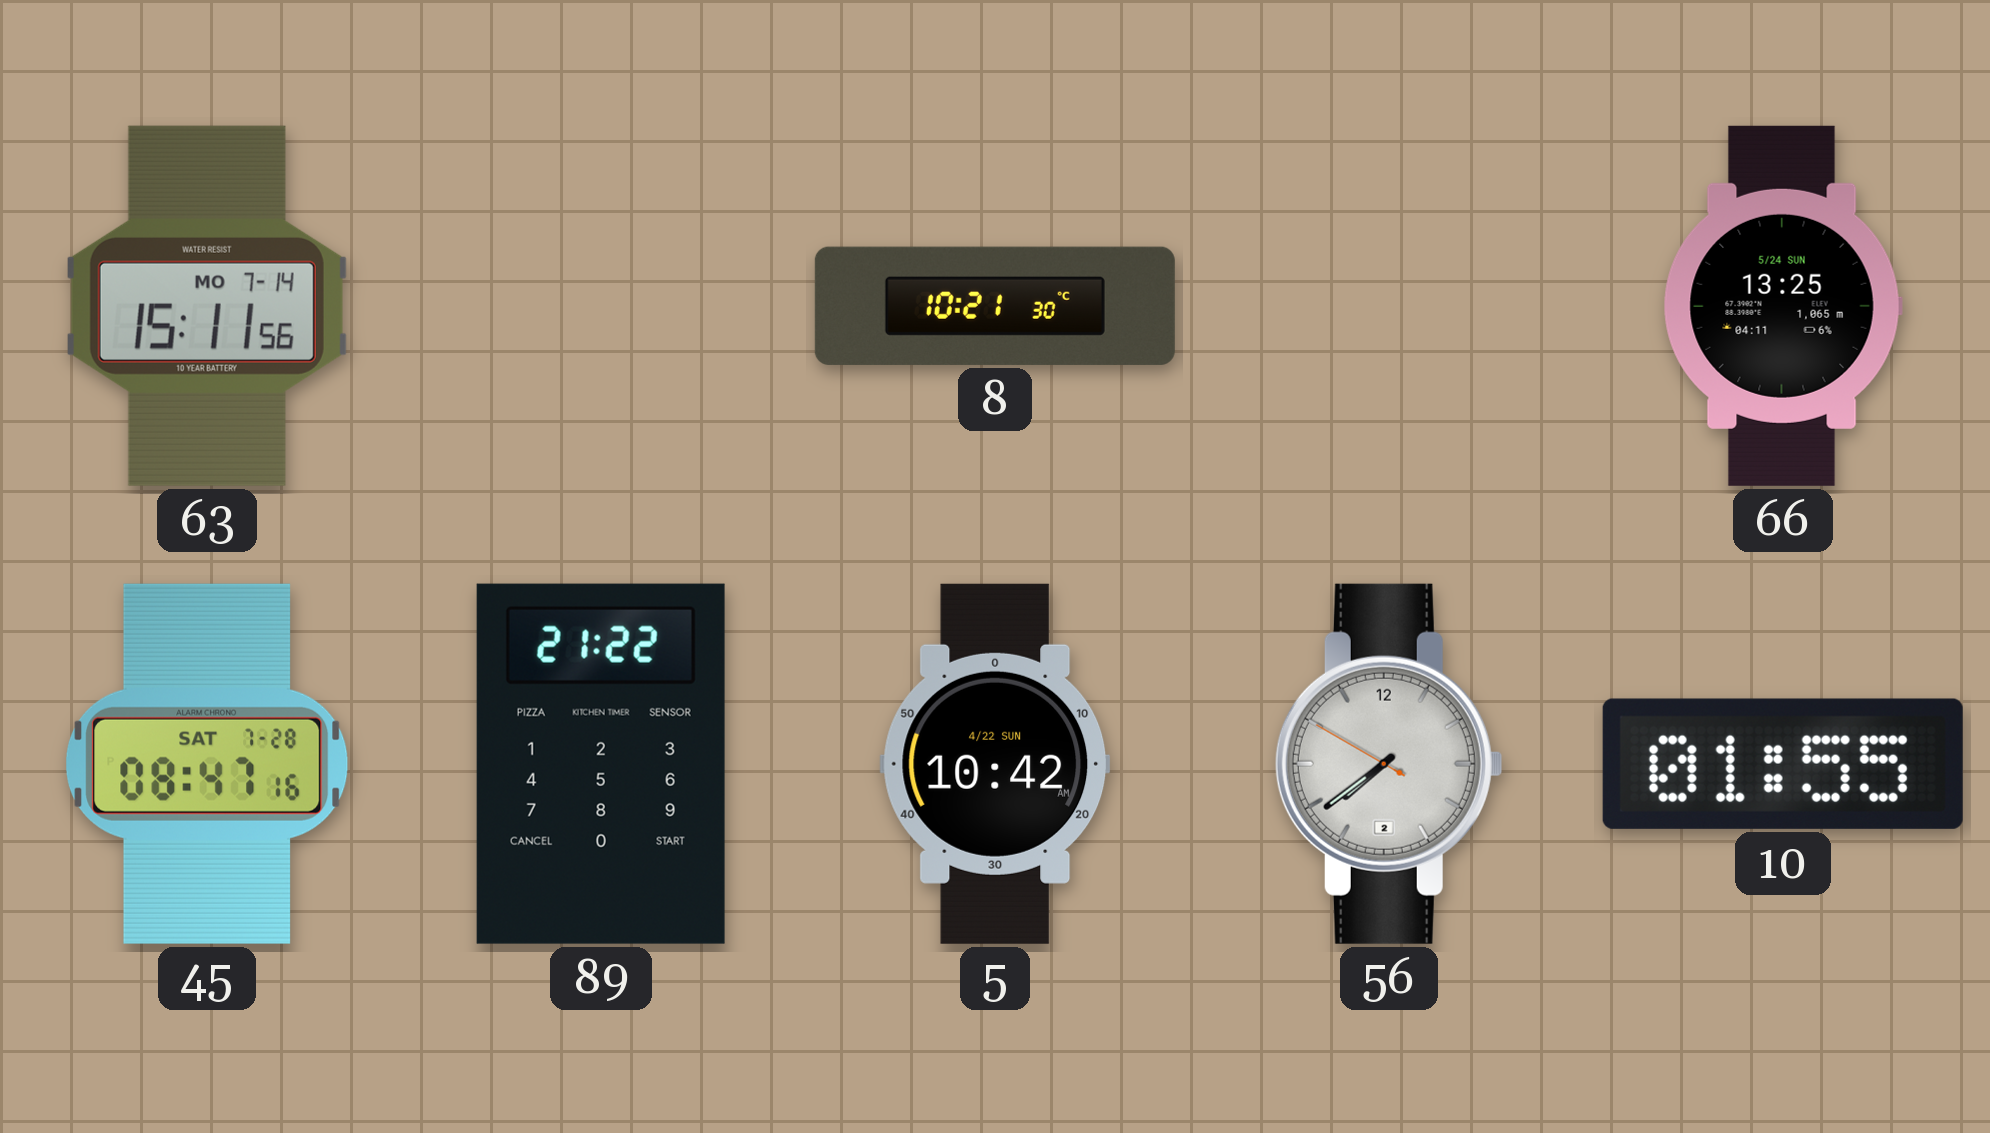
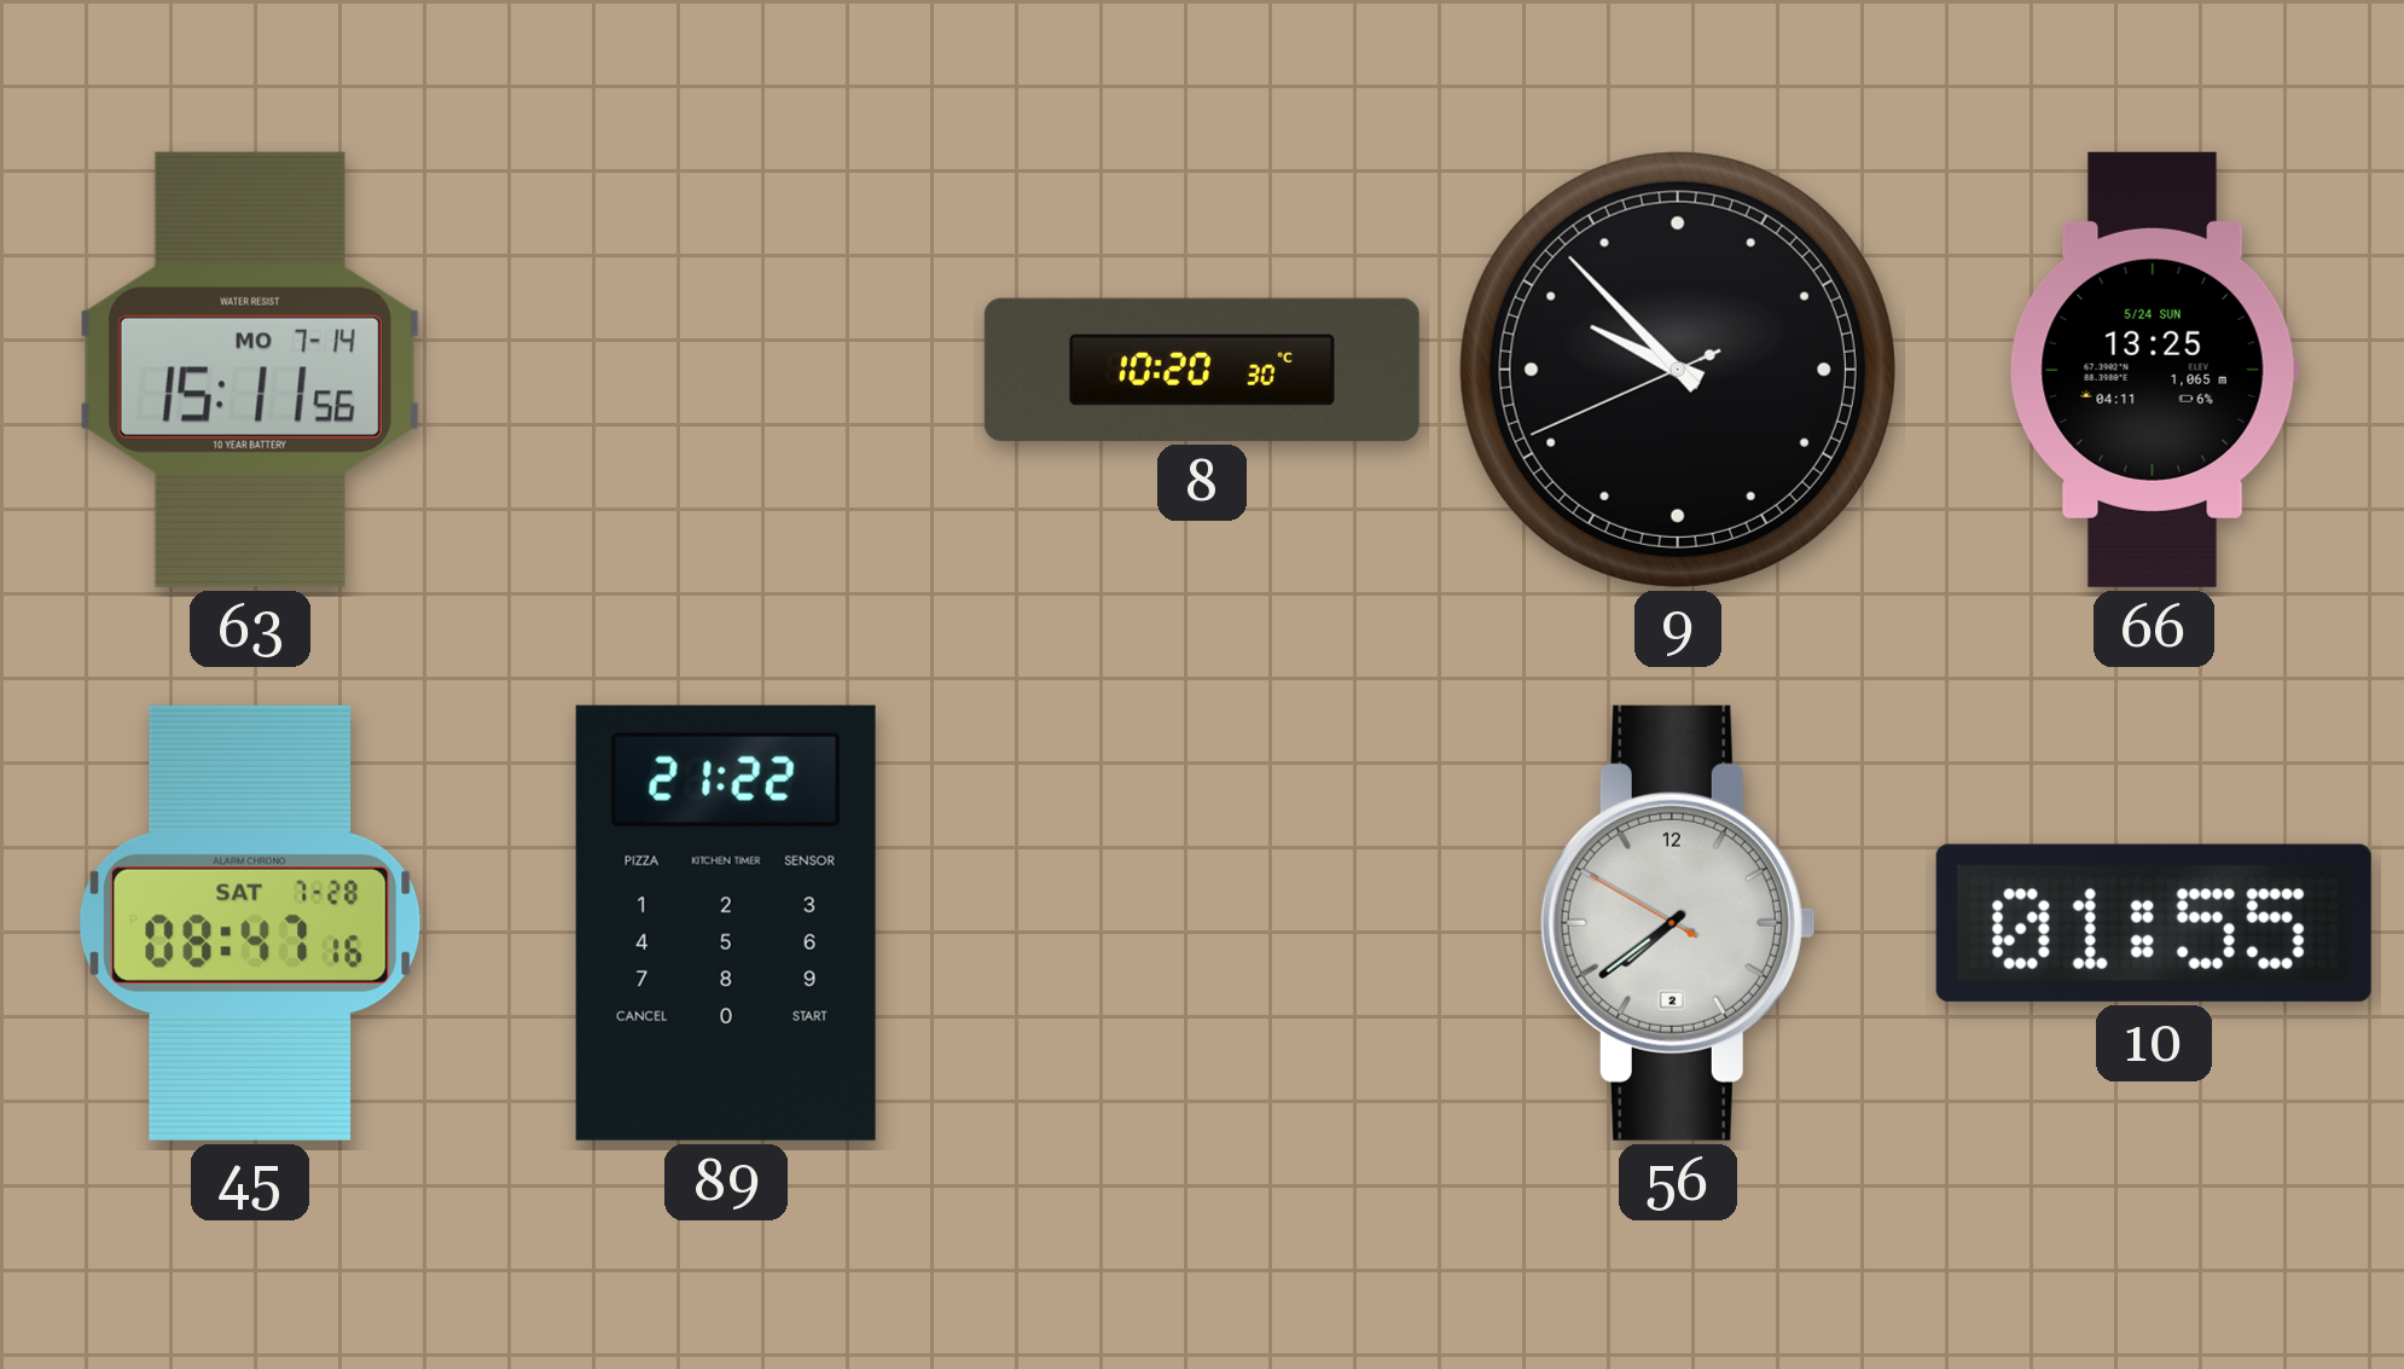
8: 10:21 -> 10:20
9: none -> 9:52
5: 10:42 -> none
